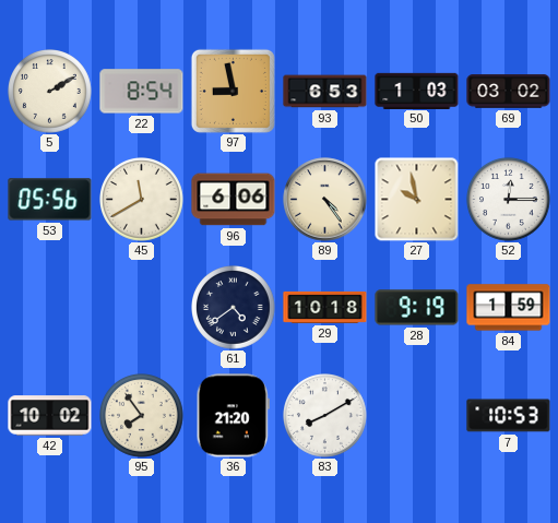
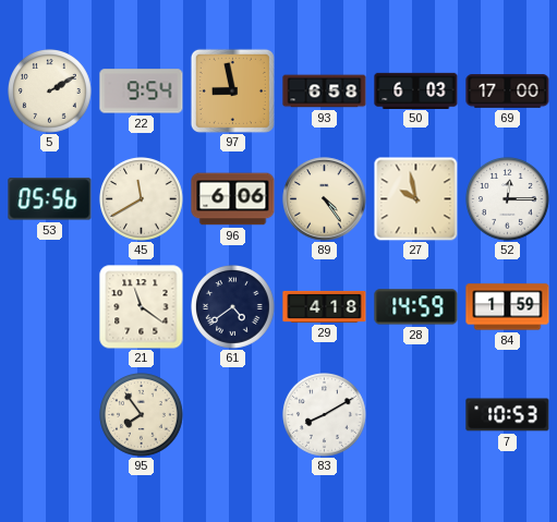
22: 8:54 -> 9:54
93: 6:53 -> 6:58
50: 1:03 -> 6:03
69: 03:02 -> 17:00
21: none -> 11:21
29: 10:18 -> 4:18
28: 9:19 -> 14:59
42: 10:02 -> none
36: 21:20 -> none
